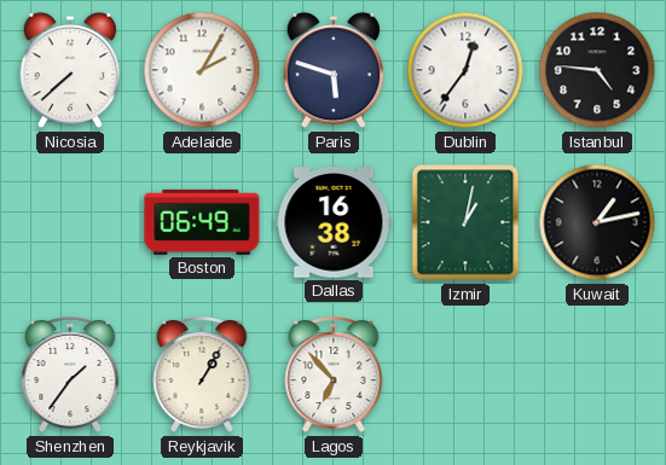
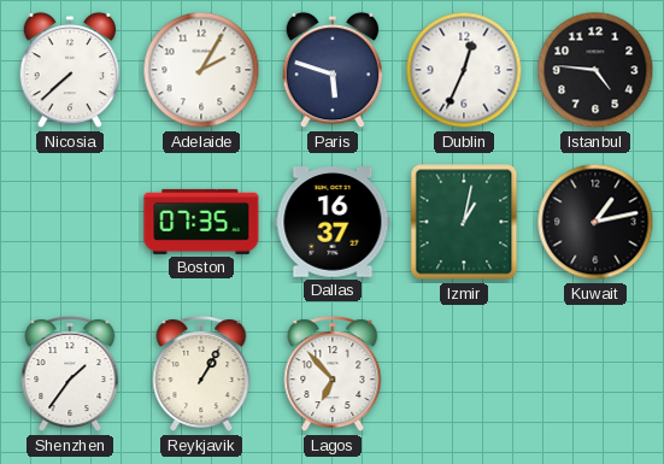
Dublin: 12:36 -> 12:34
Boston: 06:49 -> 07:35
Dallas: 16:38 -> 16:37
